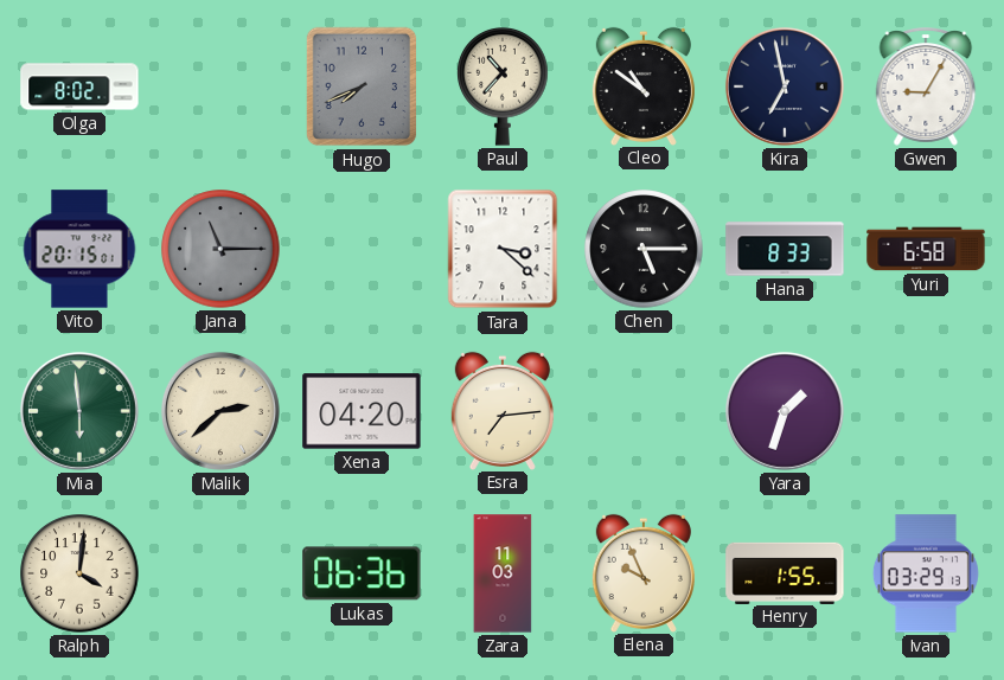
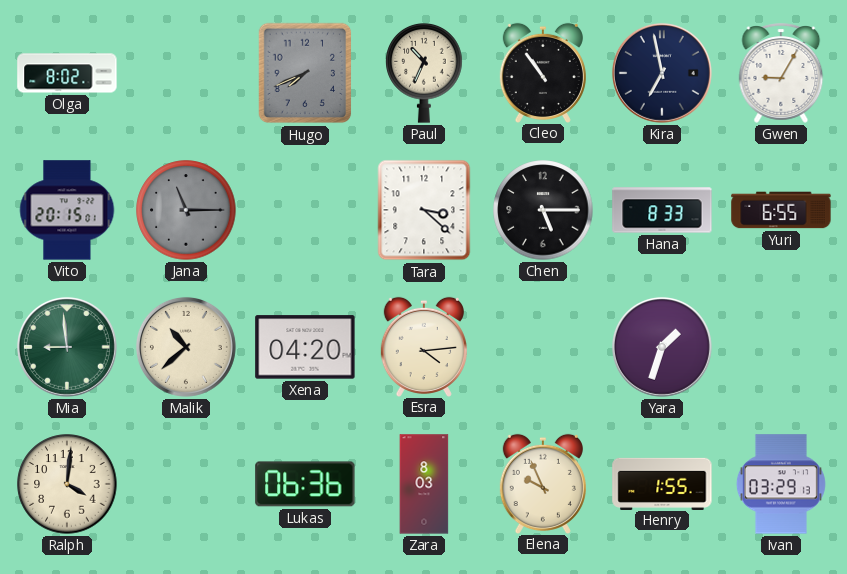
Paul: 10:37 -> 10:34
Cleo: 10:51 -> 10:54
Yuri: 6:58 -> 6:55
Mia: 5:59 -> 8:59
Malik: 2:38 -> 10:38
Esra: 7:14 -> 4:14
Zara: 11:03 -> 8:03
